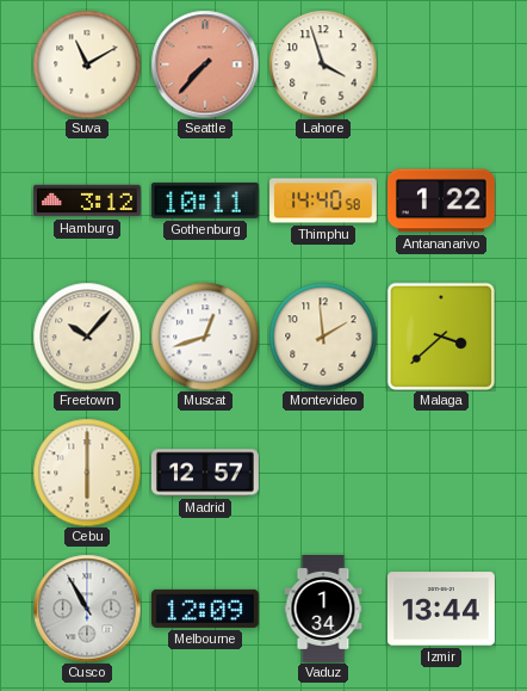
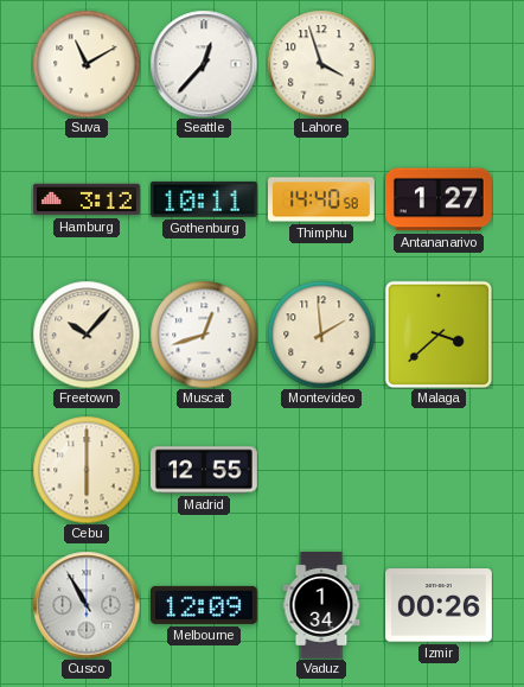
Seattle: 7:37 -> 12:37
Seattle dial: salmon -> white
Antananarivo: 1:22 -> 1:27
Madrid: 12:57 -> 12:55
Izmir: 13:44 -> 00:26
